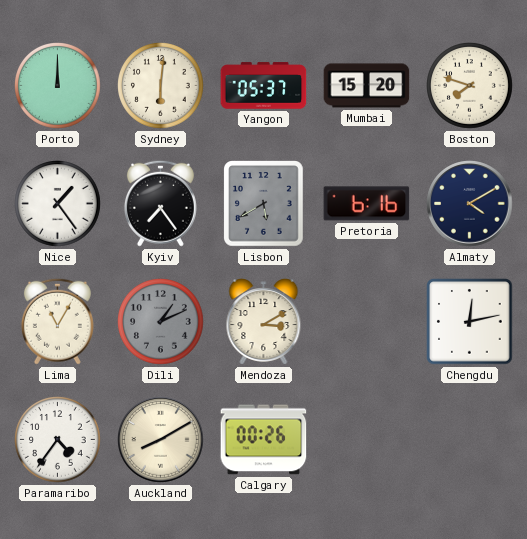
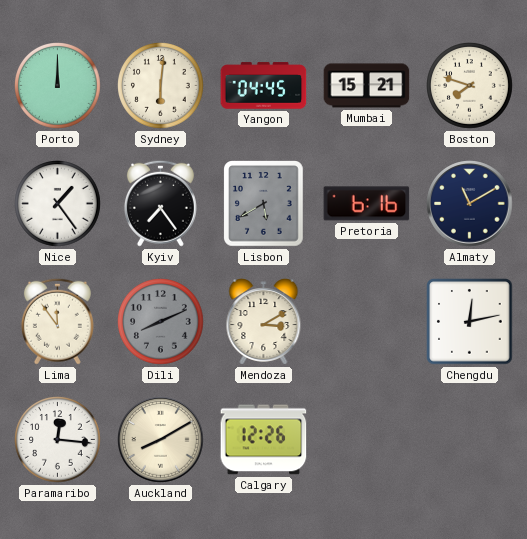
Yangon: 05:37 -> 04:45
Mumbai: 15:20 -> 15:21
Almaty: 4:10 -> 11:10
Lima: 11:05 -> 11:54
Dili: 1:11 -> 8:11
Paramaribo: 4:36 -> 12:16
Calgary: 00:26 -> 12:26
